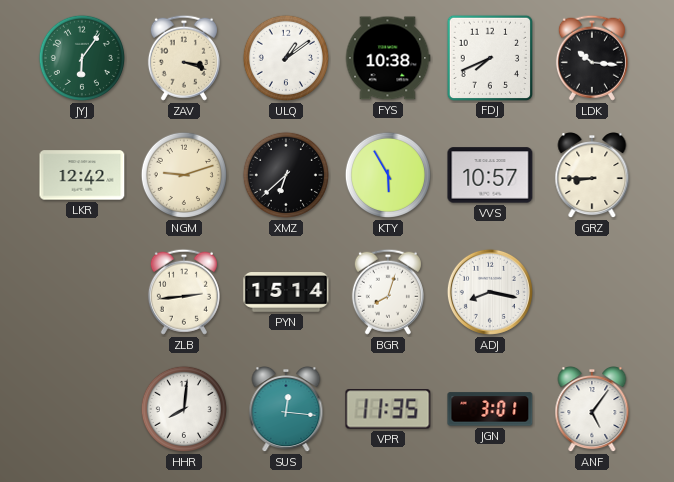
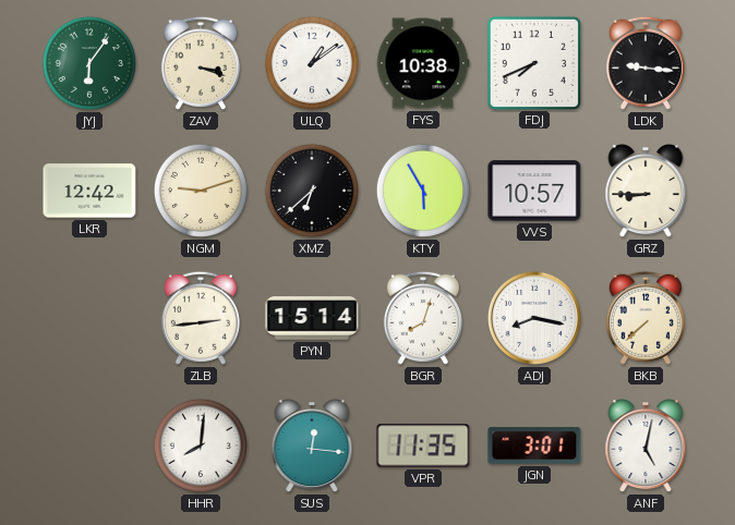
LDK: 10:16 -> 9:16
BKB: none -> 7:38
ANF: 5:06 -> 5:02
